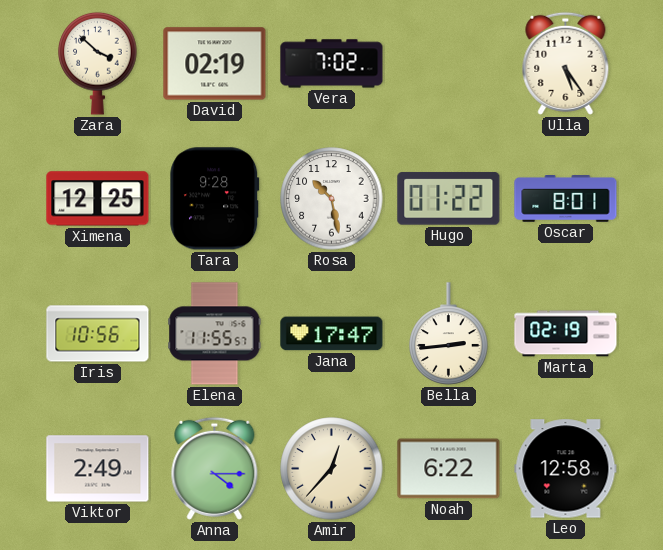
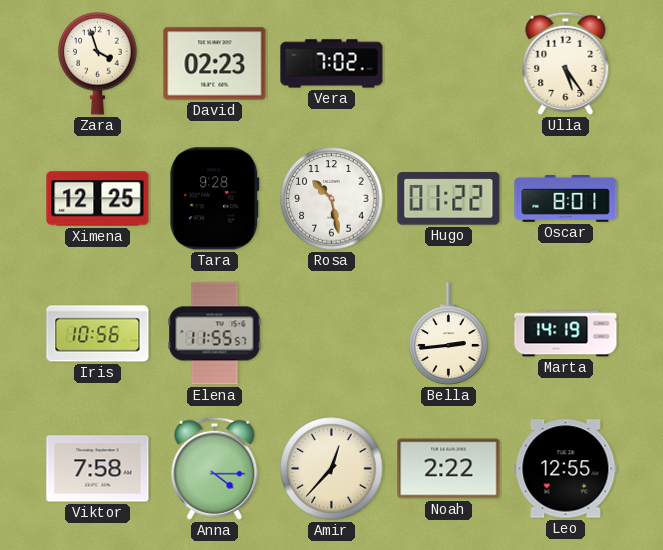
Zara: 3:52 -> 3:57
David: 02:19 -> 02:23
Jana: 17:47 -> none
Marta: 02:19 -> 14:19
Viktor: 2:49 -> 7:58
Noah: 6:22 -> 2:22
Leo: 12:58 -> 12:55
